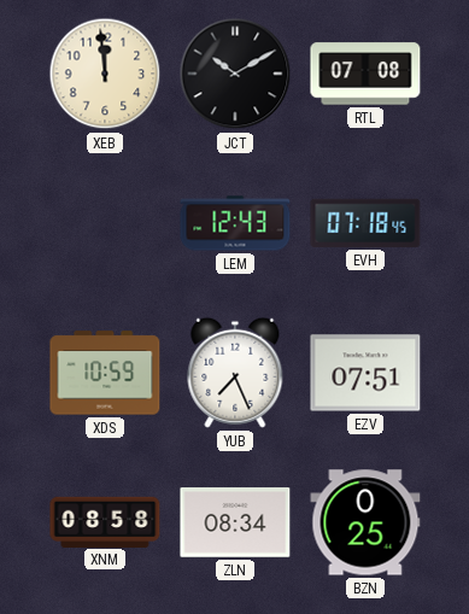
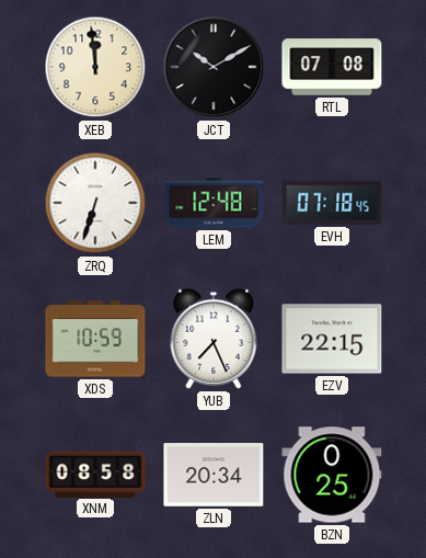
ZRQ: none -> 6:33
LEM: 12:43 -> 12:48
EZV: 07:51 -> 22:15
ZLN: 08:34 -> 20:34
